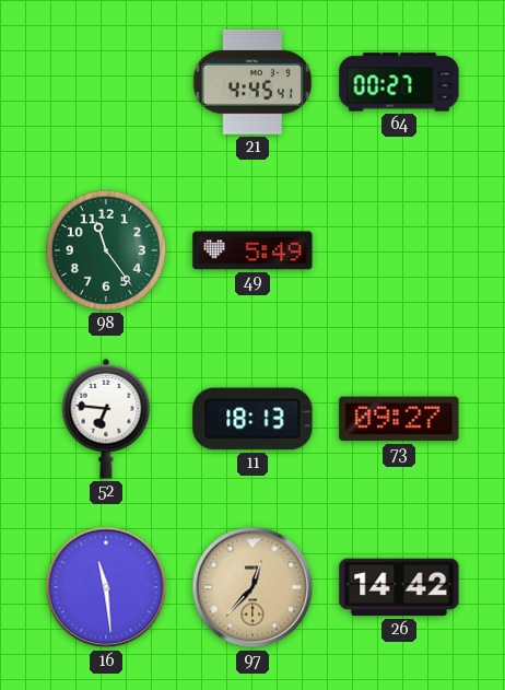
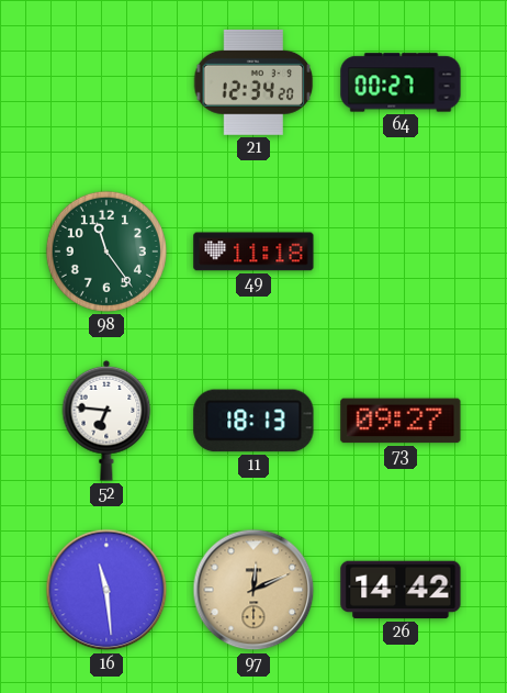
21: 4:45 -> 12:34
49: 5:49 -> 11:18
97: 12:37 -> 12:11
